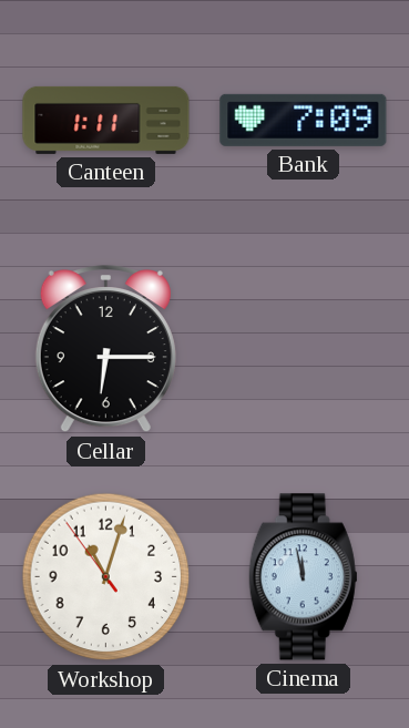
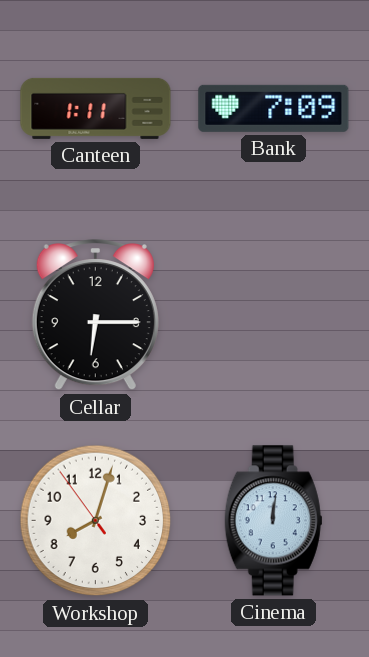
Workshop: 11:02 -> 8:02
Cinema: 11:58 -> 12:01
